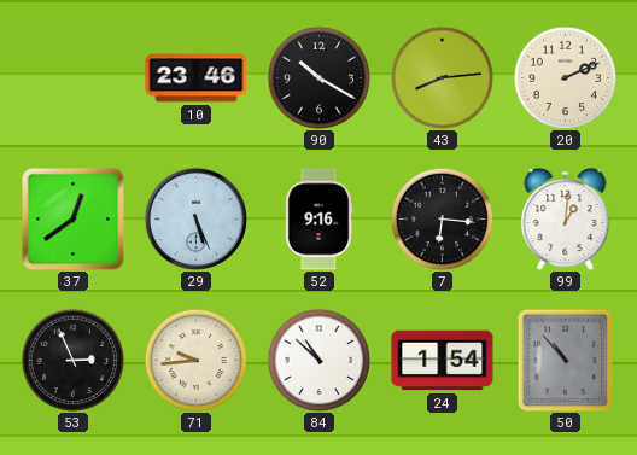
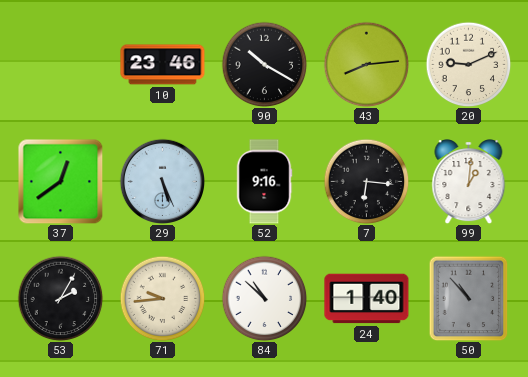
20: 2:11 -> 9:11
53: 2:56 -> 2:05
24: 1:54 -> 1:40
